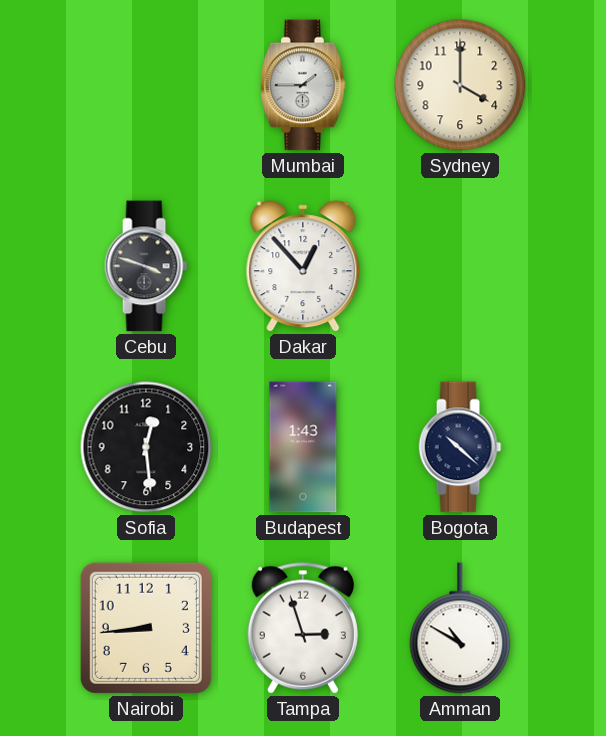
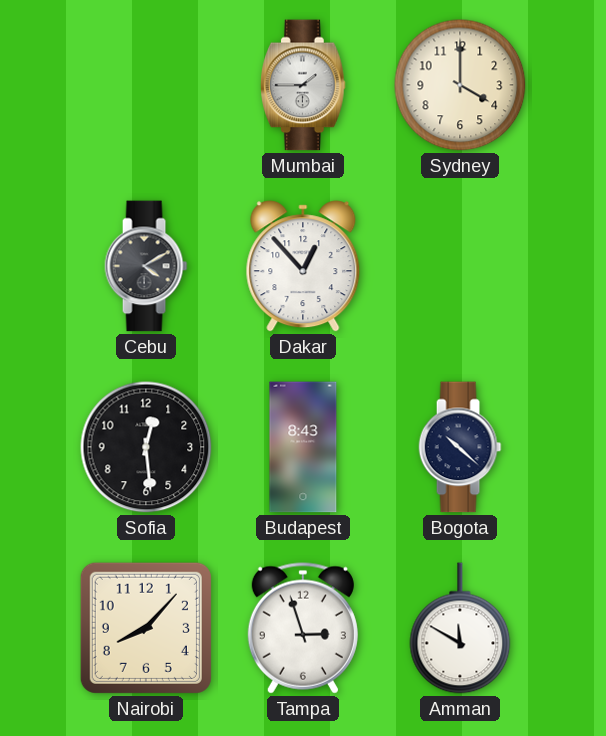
Cebu: 3:48 -> 4:10
Budapest: 1:43 -> 8:43
Nairobi: 8:44 -> 8:07
Amman: 10:50 -> 11:50
